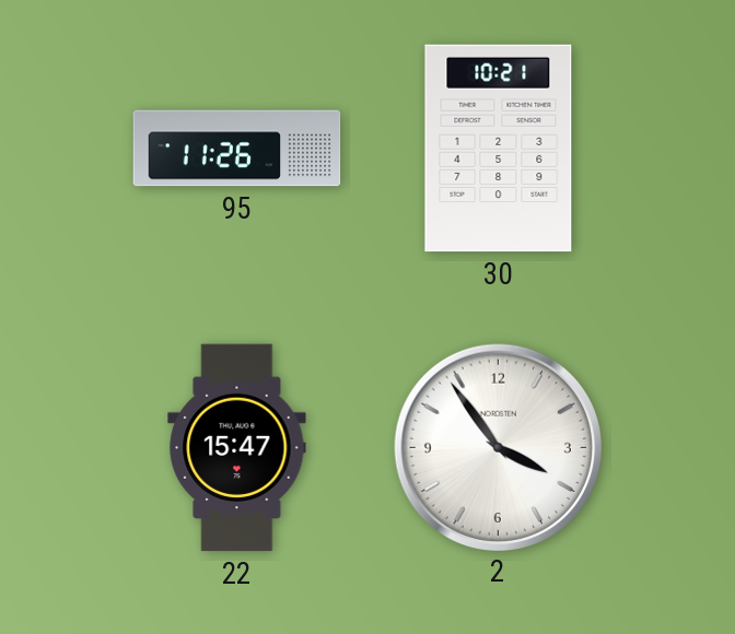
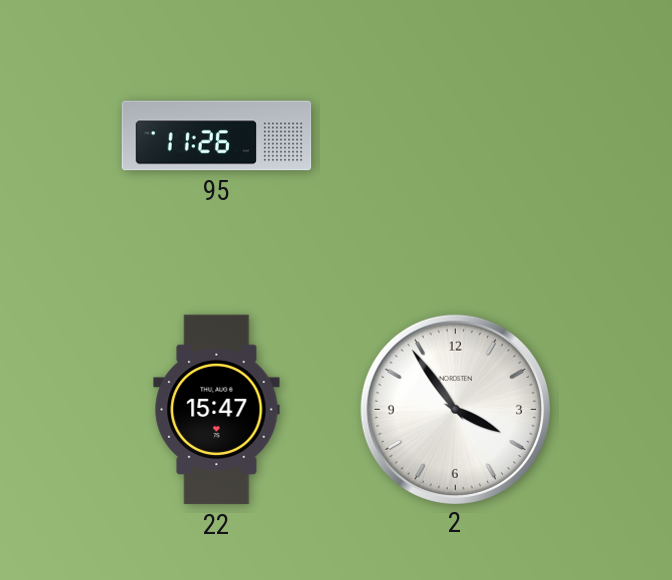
30: 10:21 -> none
